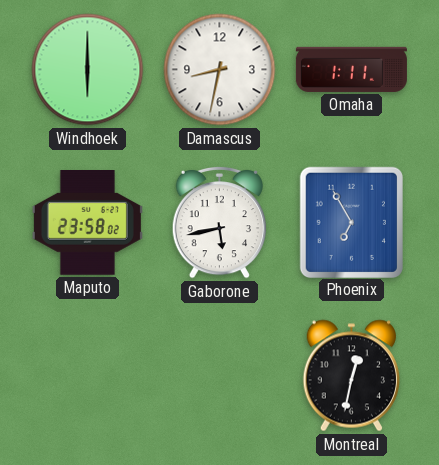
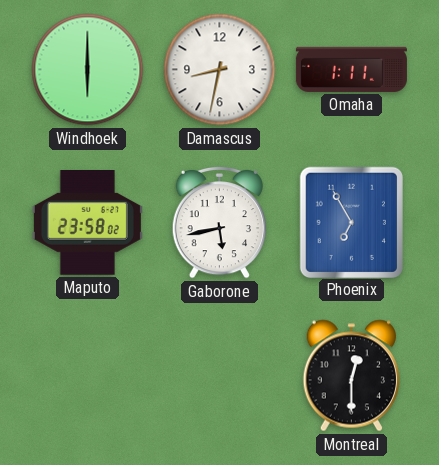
Montreal: 12:32 -> 12:30
